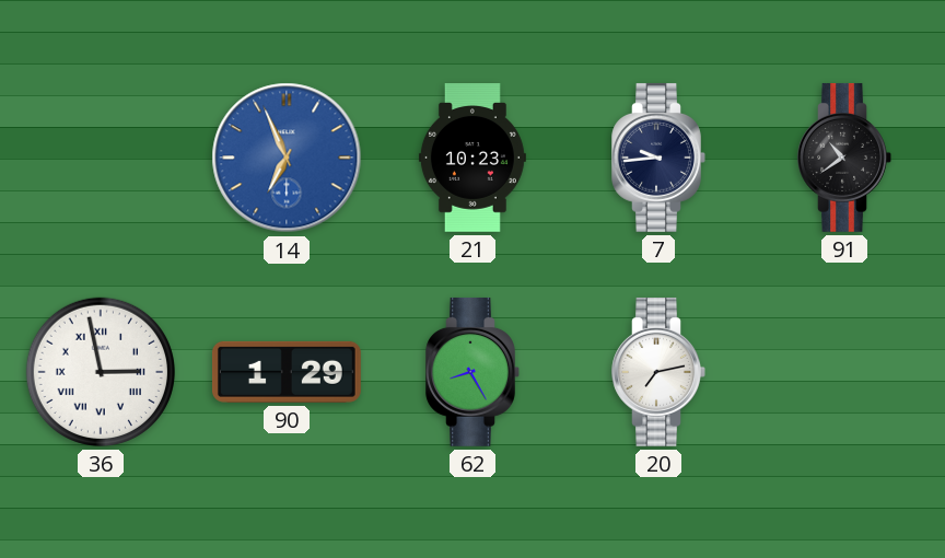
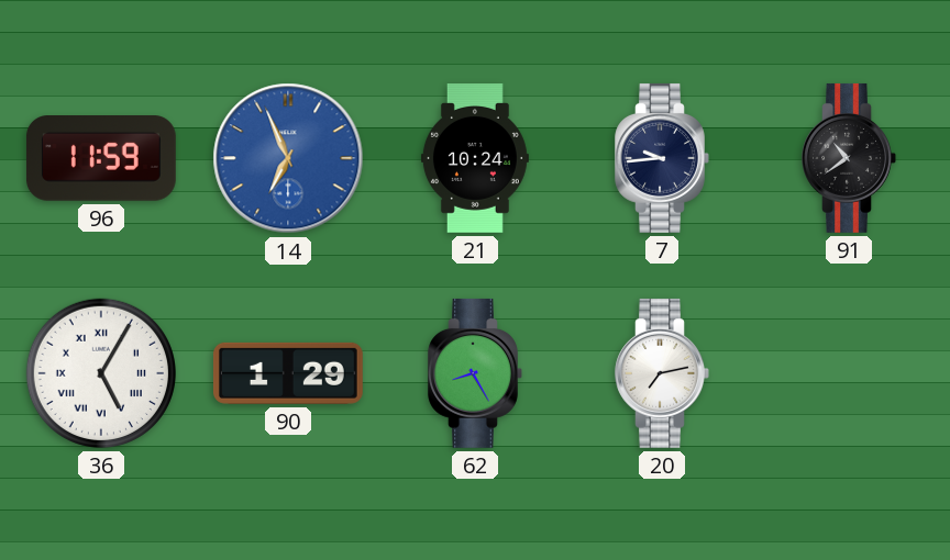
96: none -> 11:59
21: 10:23 -> 10:24
36: 2:58 -> 5:05
